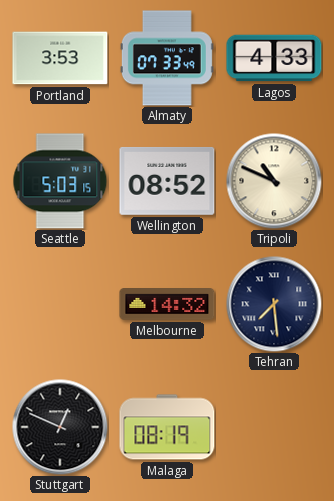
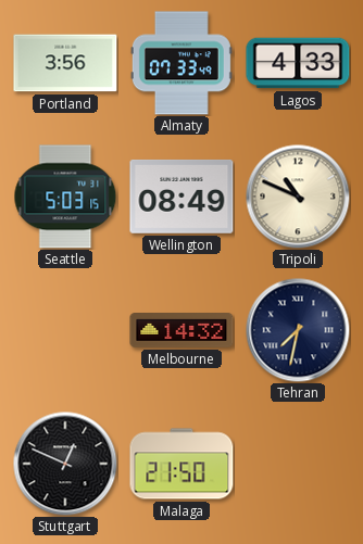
Portland: 3:53 -> 3:56
Wellington: 08:52 -> 08:49
Tehran: 7:29 -> 7:32
Malaga: 08:19 -> 21:50
